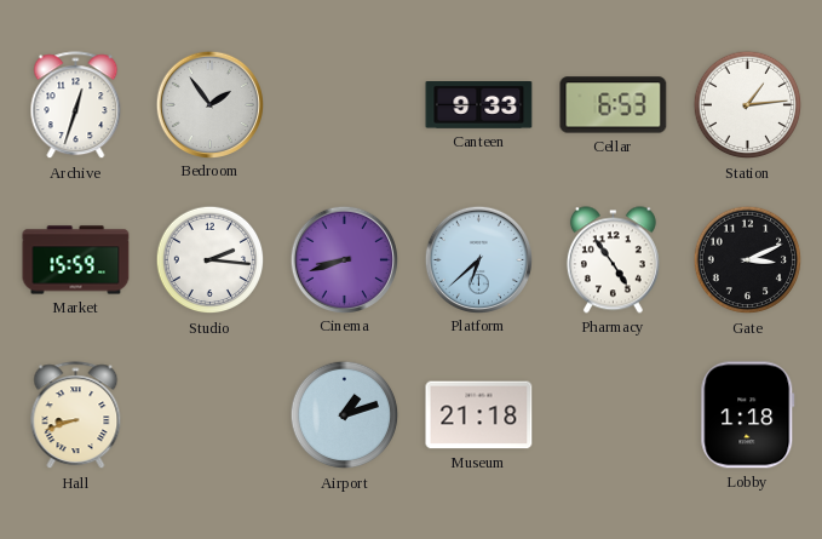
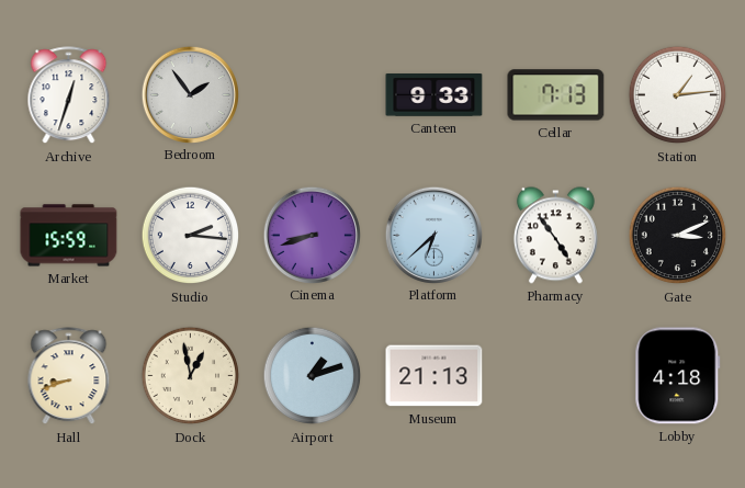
Cellar: 6:53 -> 7:13
Dock: none -> 12:58
Museum: 21:18 -> 21:13
Lobby: 1:18 -> 4:18
